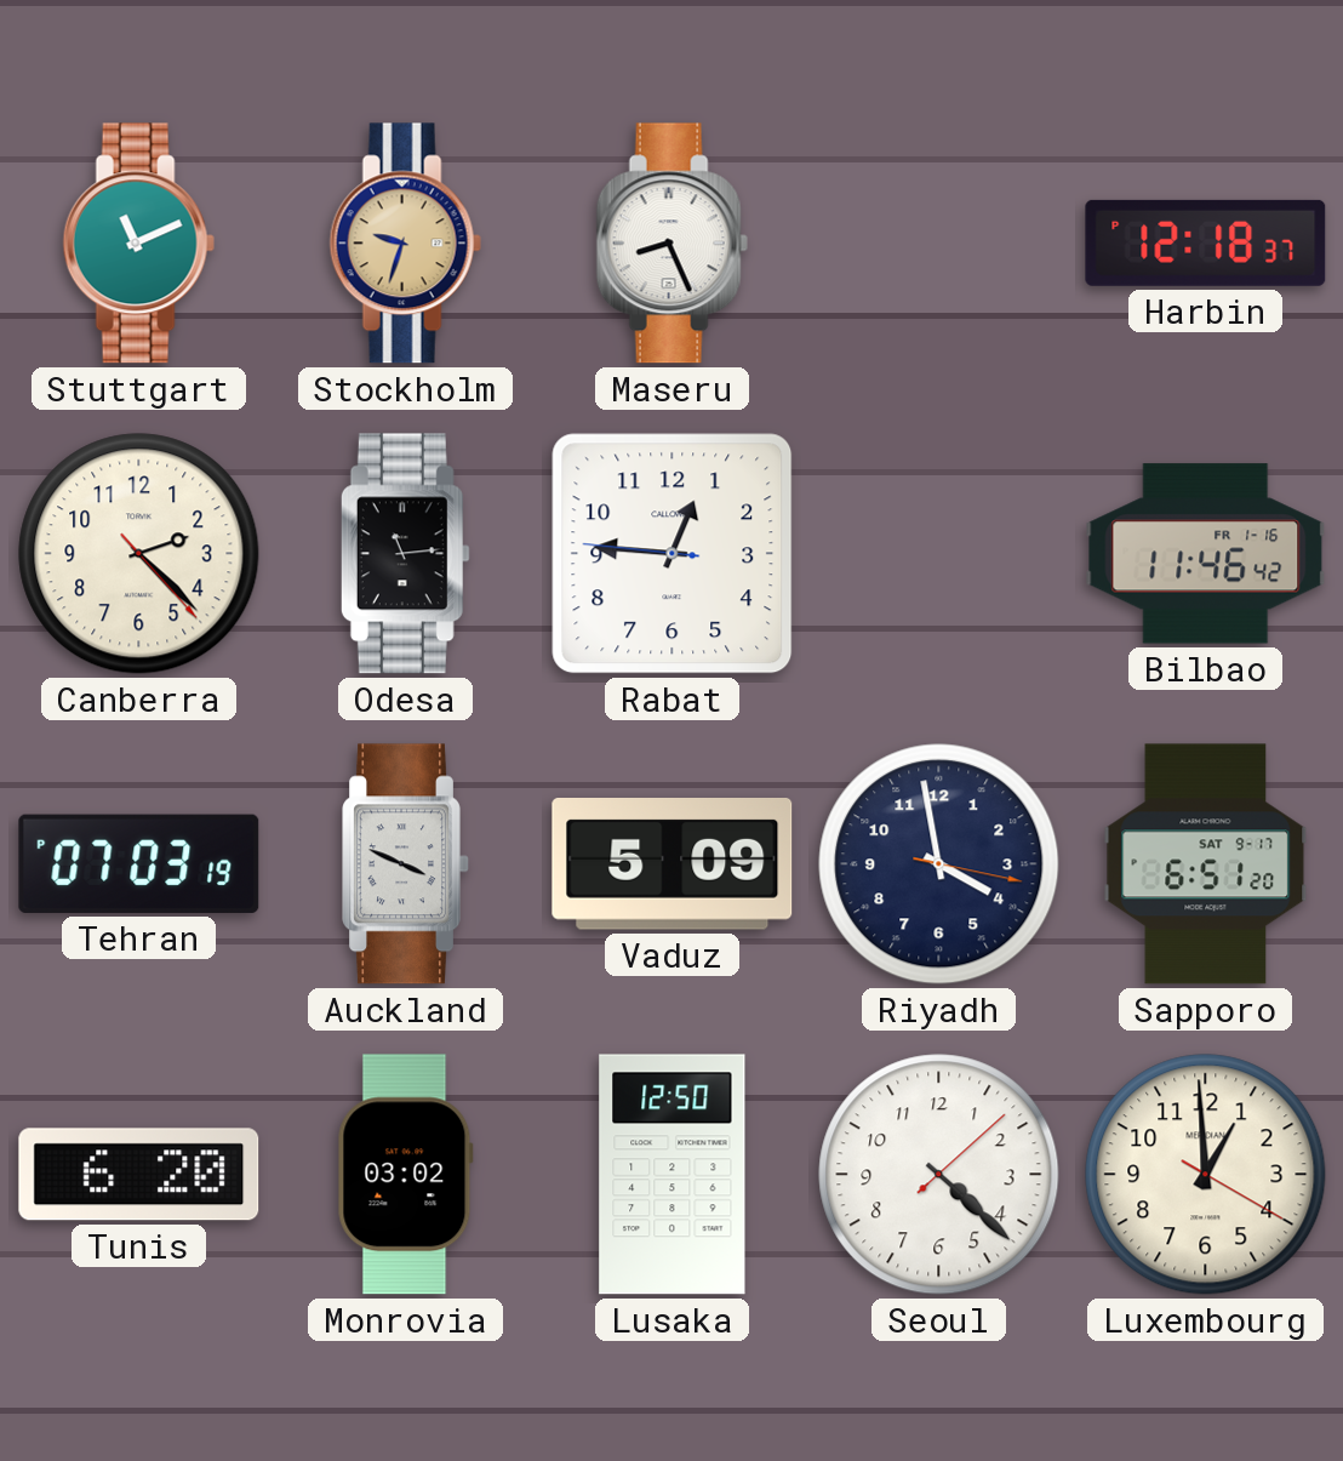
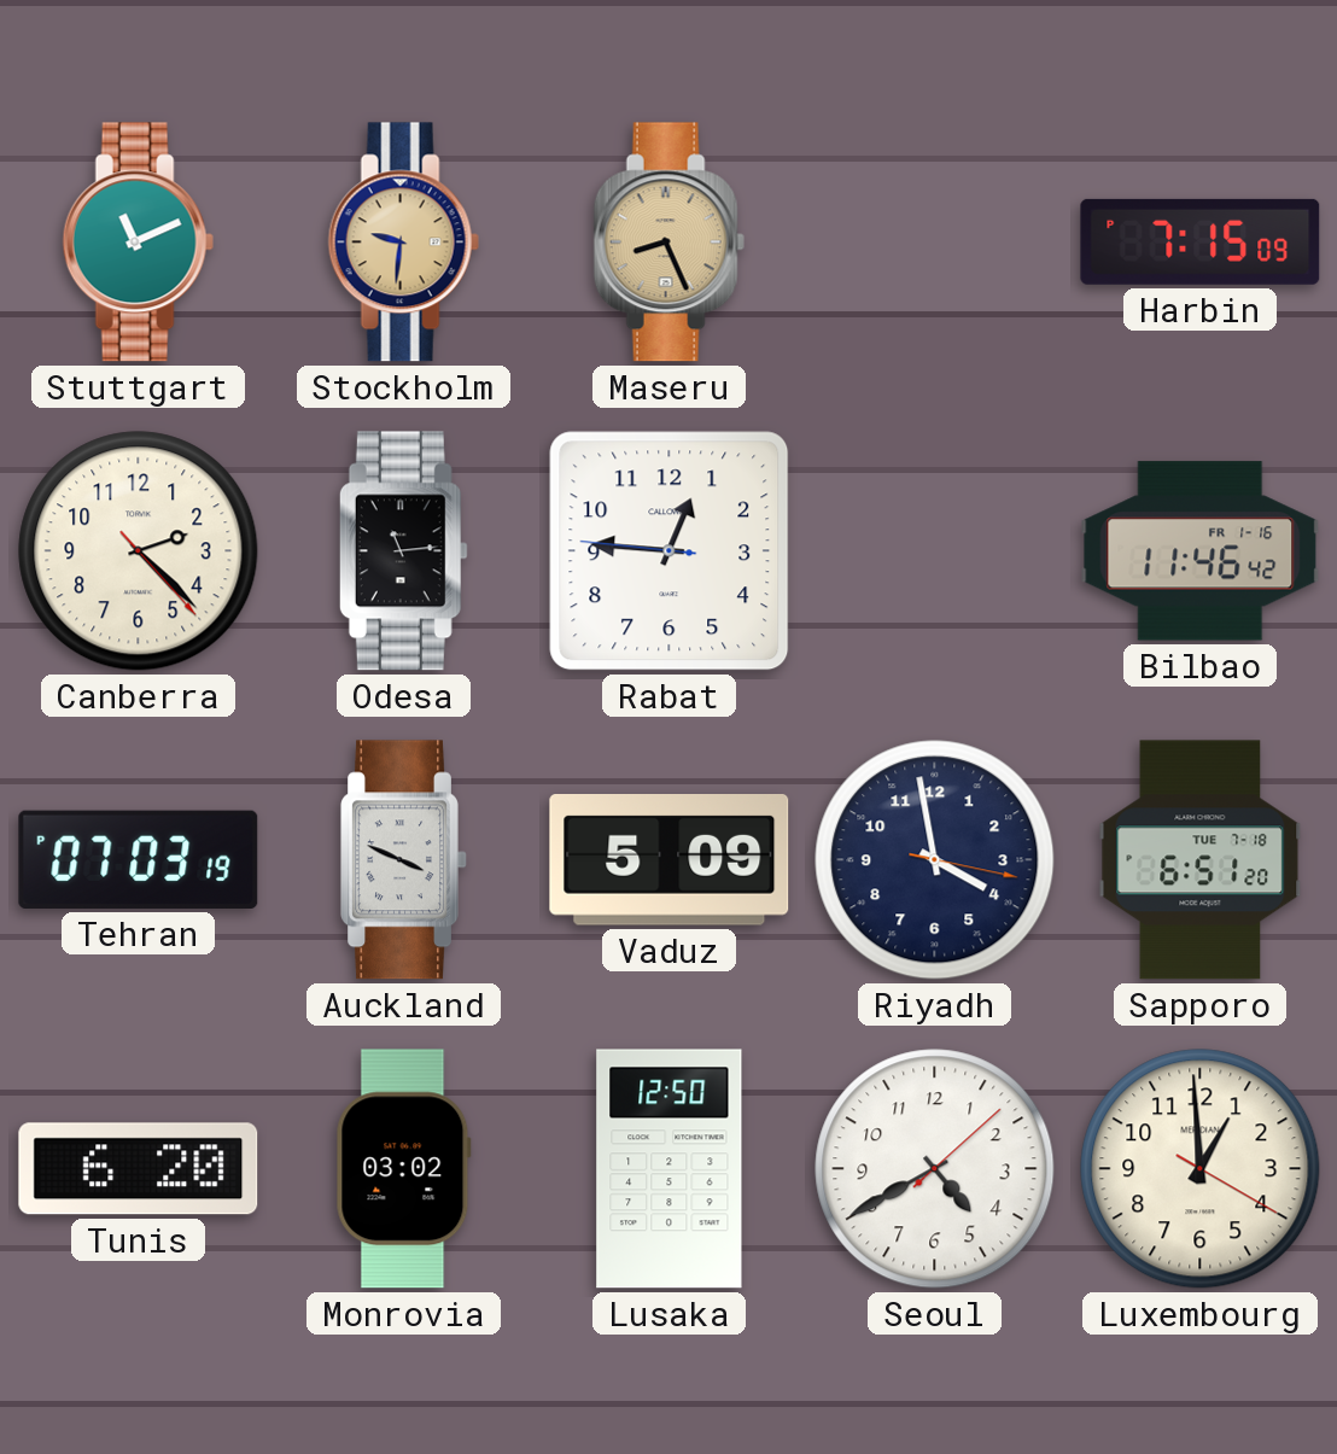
Stockholm: 9:33 -> 9:31
Maseru dial: white -> champagne
Harbin: 12:18 -> 7:15
Sapporo date: SAT 9-17 -> TUE 7-18
Seoul: 4:22 -> 4:40
